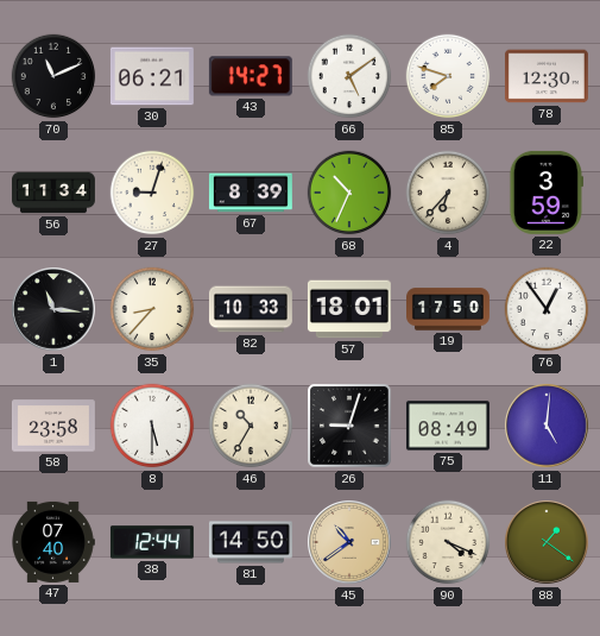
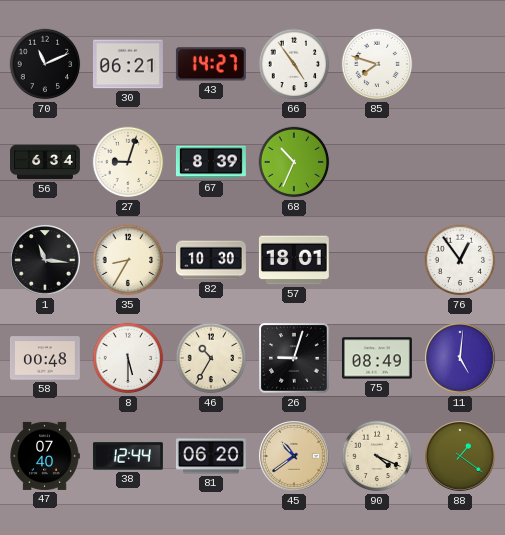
66: 5:09 -> 4:54
78: 12:30 -> none
56: 11:34 -> 6:34
4: 6:37 -> none
22: 3:59 -> none
35: 8:37 -> 8:35
82: 10:33 -> 10:30
19: 17:50 -> none
58: 23:58 -> 00:48
81: 14:50 -> 06:20
